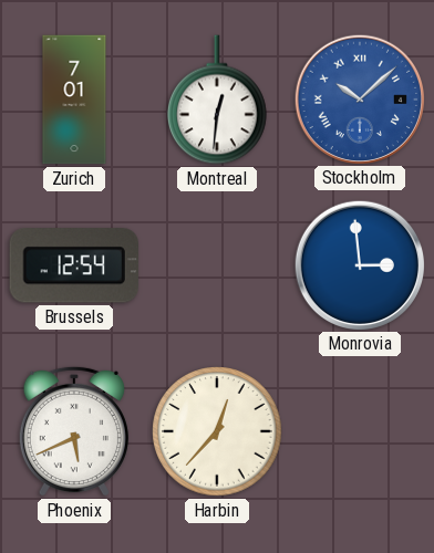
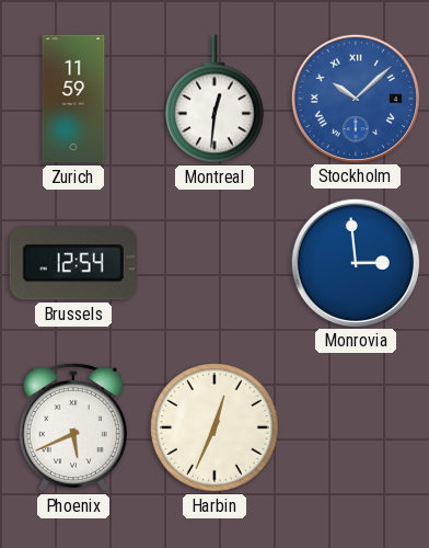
Zurich: 7:01 -> 11:59
Harbin: 12:37 -> 12:34
